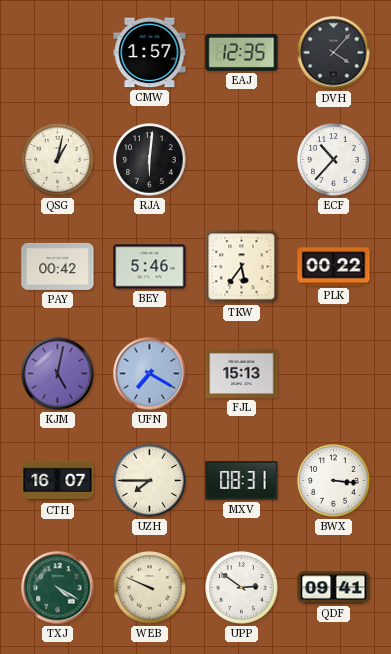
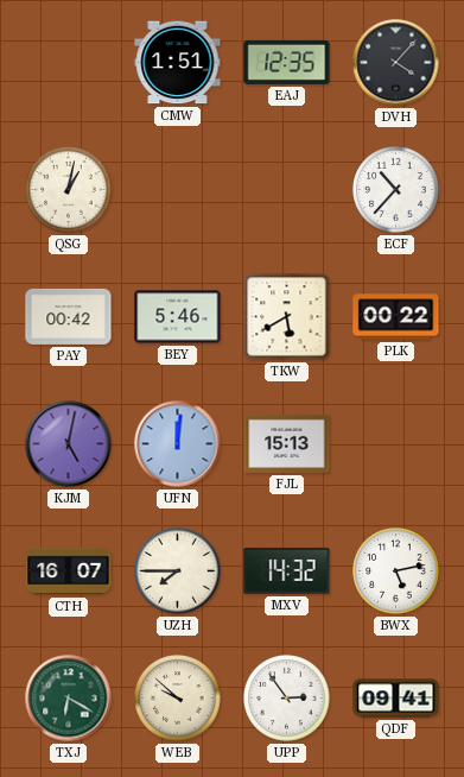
CMW: 1:57 -> 1:51
RJA: 6:01 -> none
TKW: 5:36 -> 5:40
UFN: 7:20 -> 12:01
MXV: 08:31 -> 14:32
BWX: 3:16 -> 5:13
TXJ: 4:20 -> 6:20
WEB: 9:49 -> 9:52
UPP: 2:51 -> 2:54
